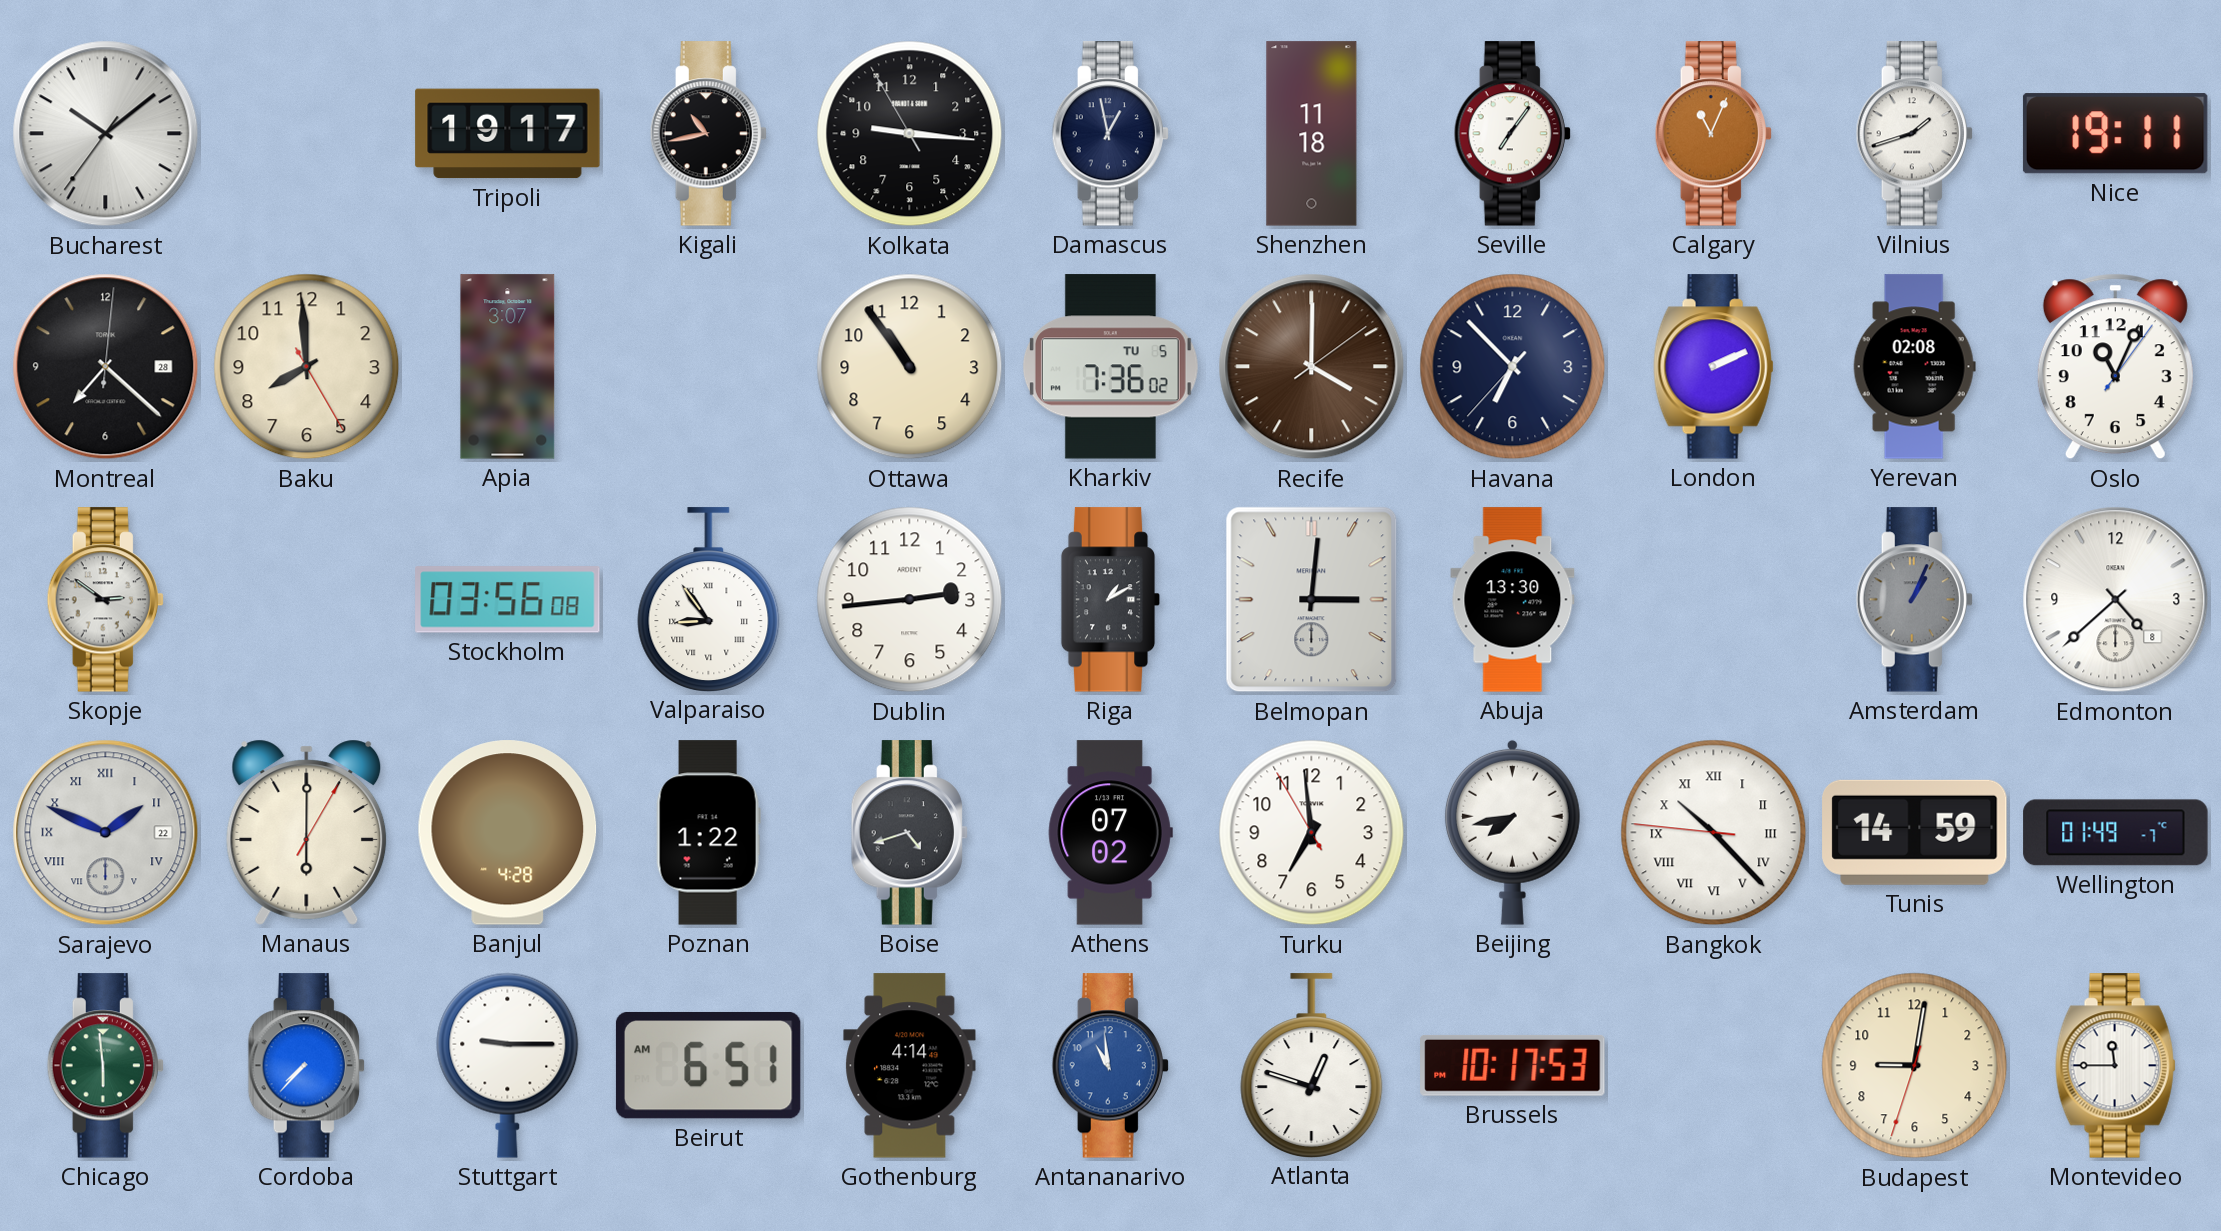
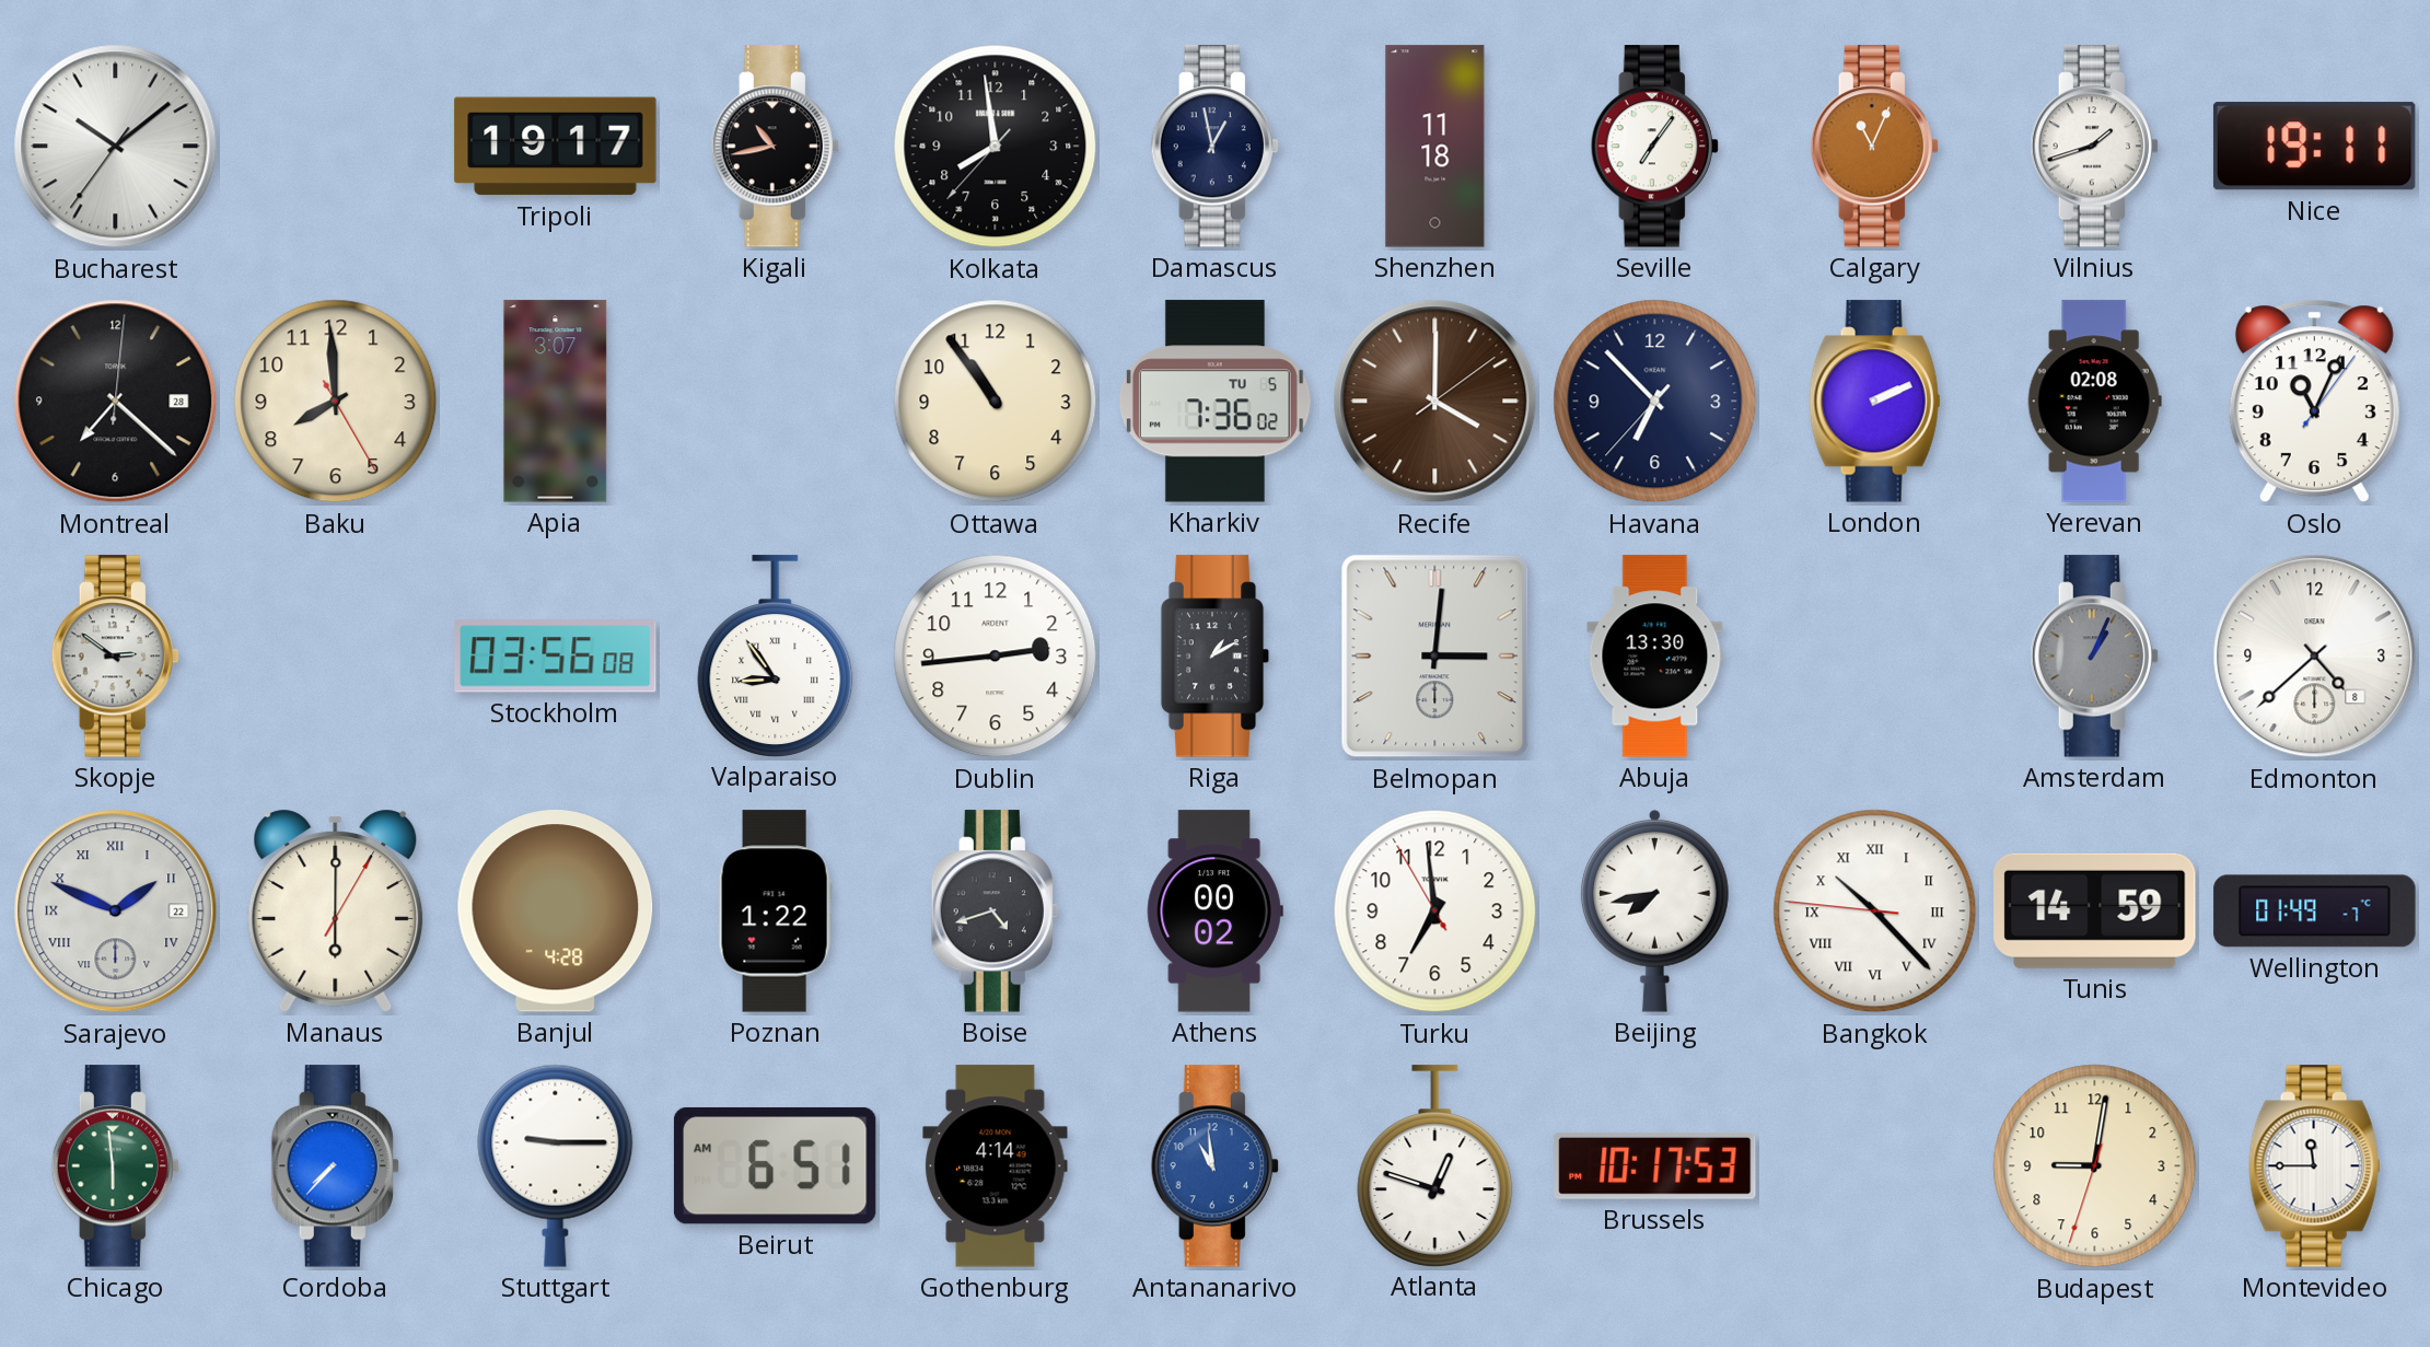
Kolkata: 9:15 -> 7:58
Athens: 07:02 -> 00:02
